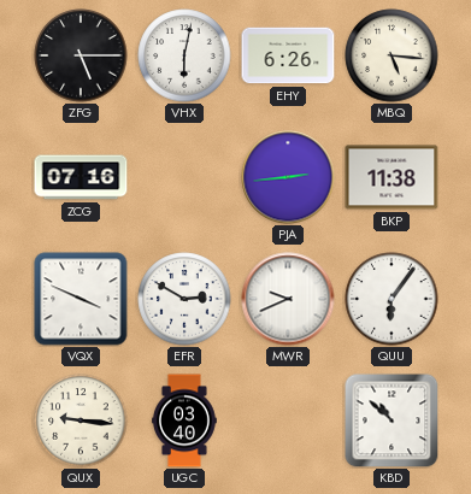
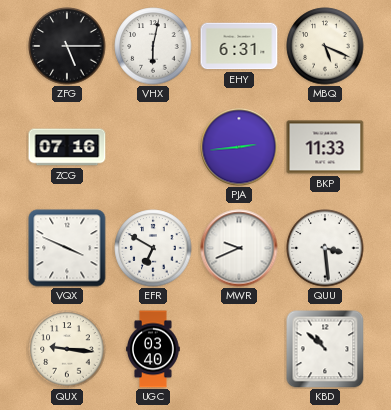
EHY: 6:26 -> 6:31
MBQ: 5:16 -> 5:19
BKP: 11:38 -> 11:33
EFR: 2:50 -> 6:50
QUU: 6:06 -> 3:29
